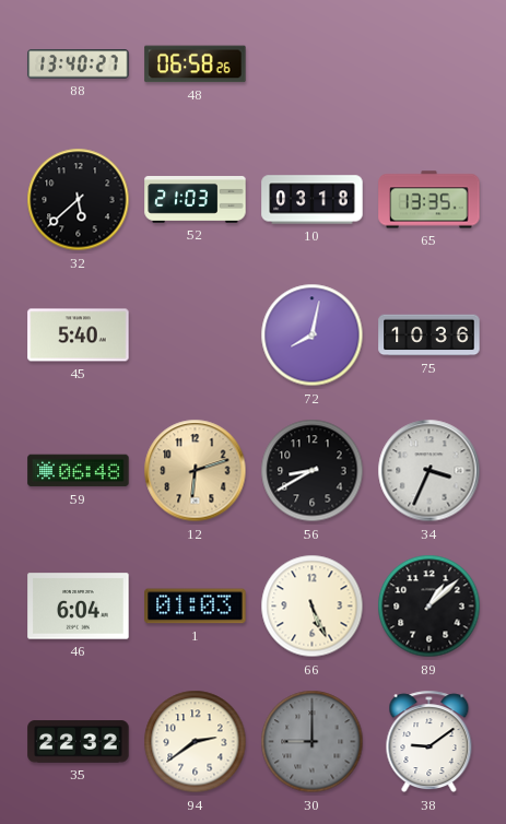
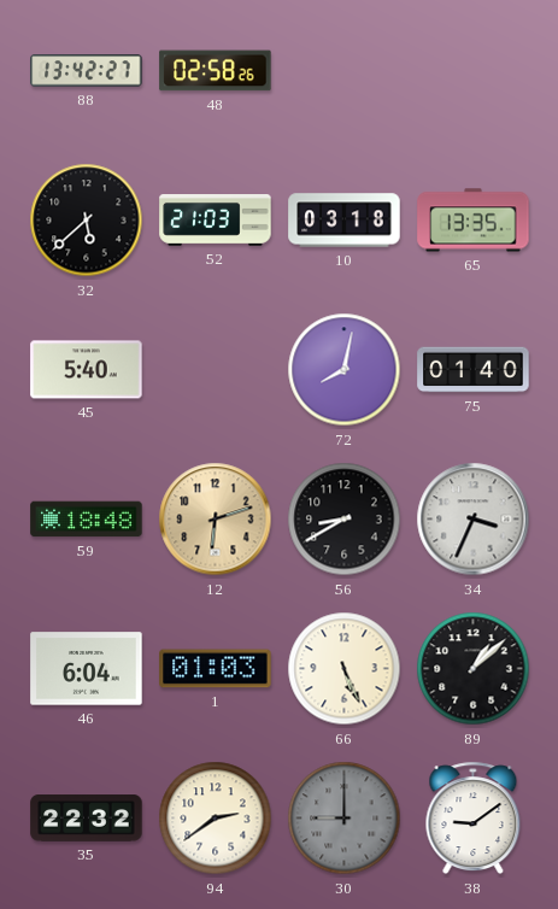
88: 13:40 -> 13:42
48: 06:58 -> 02:58
75: 10:36 -> 01:40
59: 06:48 -> 18:48
